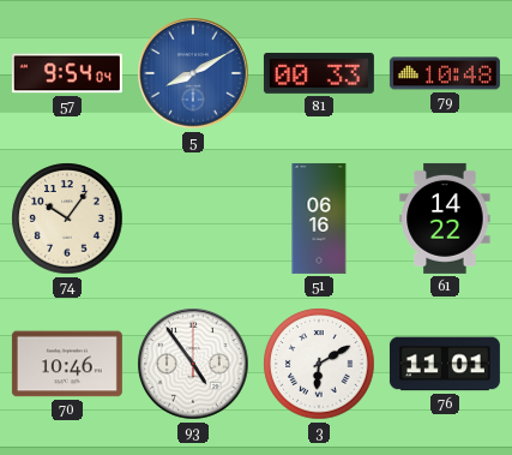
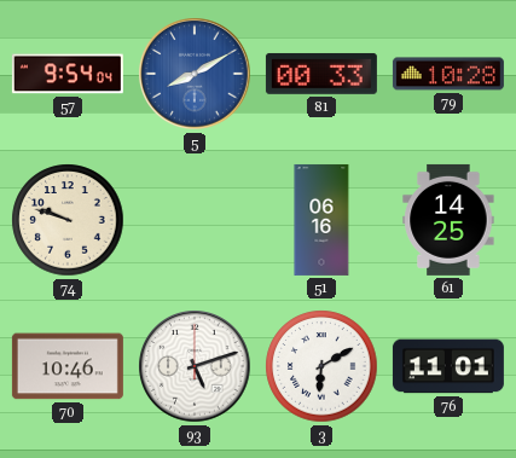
79: 10:48 -> 10:28
74: 10:06 -> 9:48
61: 14:22 -> 14:25
93: 4:54 -> 5:12
